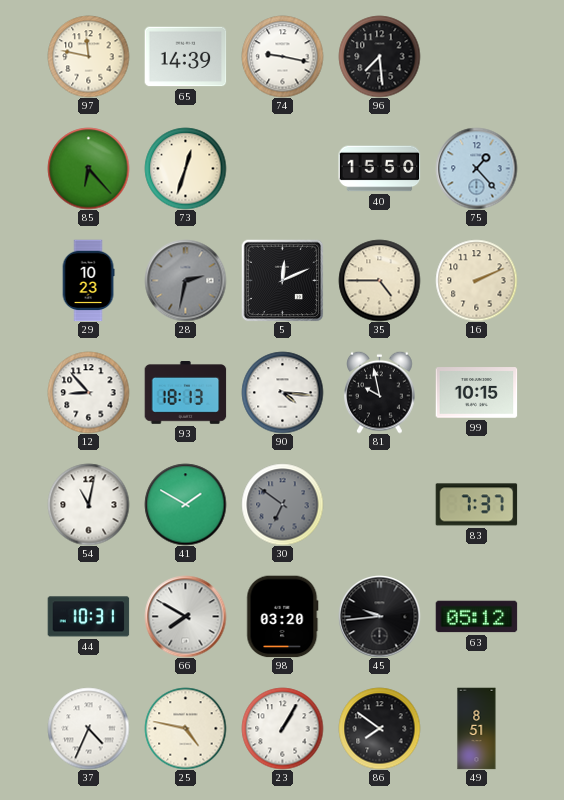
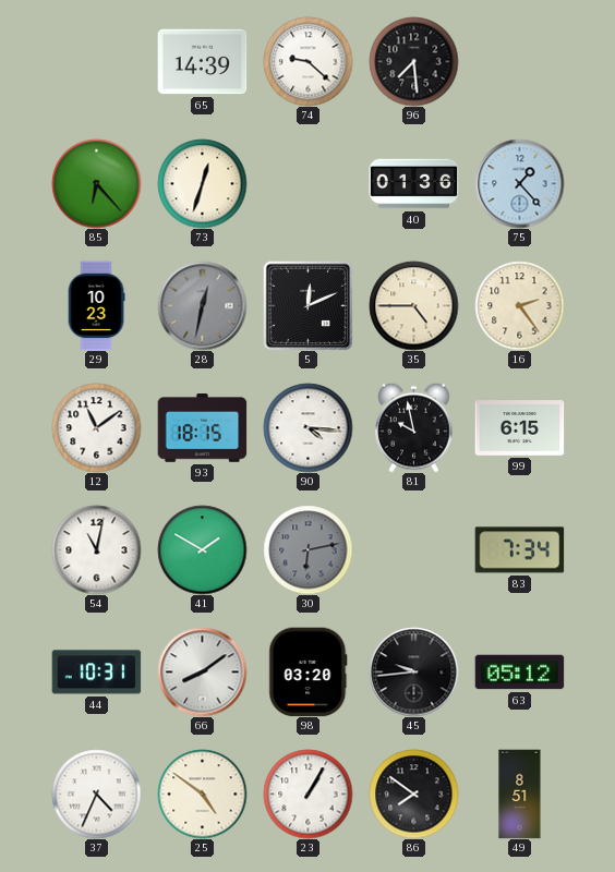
97: 11:47 -> none
74: 9:17 -> 9:22
40: 15:50 -> 01:36
28: 2:32 -> 12:32
16: 2:11 -> 2:24
12: 8:53 -> 11:09
93: 18:13 -> 18:15
99: 10:15 -> 6:15
30: 6:51 -> 6:13
83: 7:37 -> 7:34
66: 7:50 -> 8:09
25: 4:47 -> 4:51
